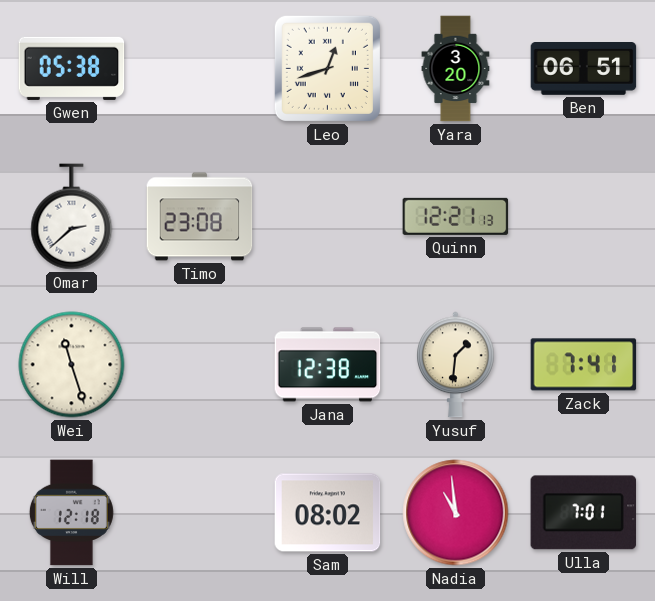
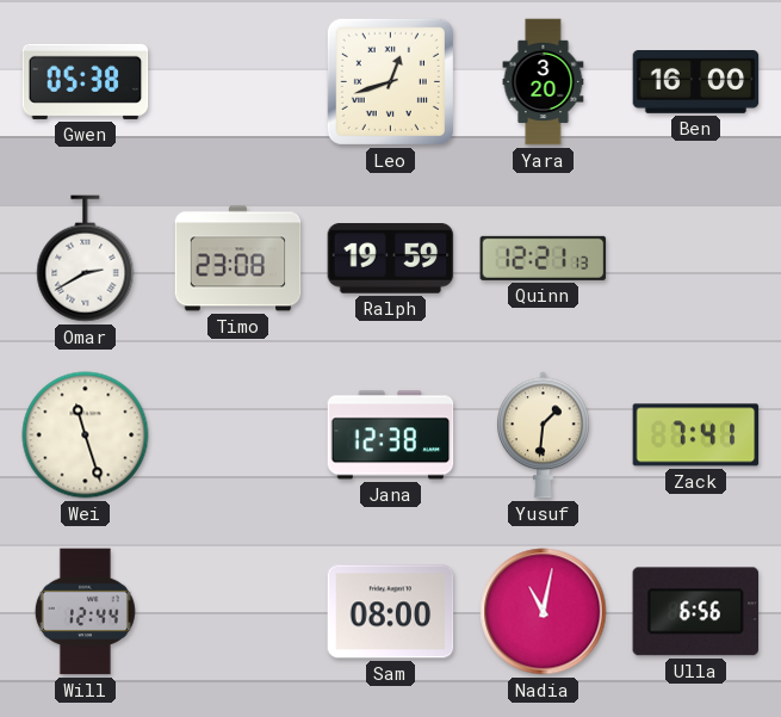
Ben: 06:51 -> 16:00
Omar: 2:38 -> 2:40
Ralph: none -> 19:59
Will: 12:18 -> 12:44
Sam: 08:02 -> 08:00
Nadia: 10:59 -> 11:02
Ulla: 7:01 -> 6:56
